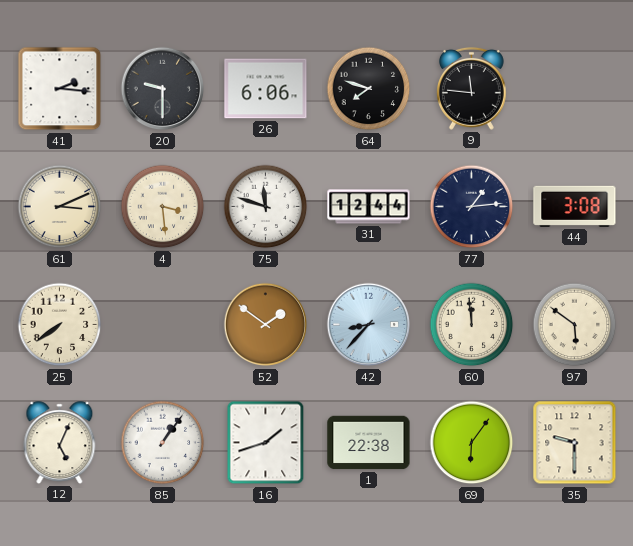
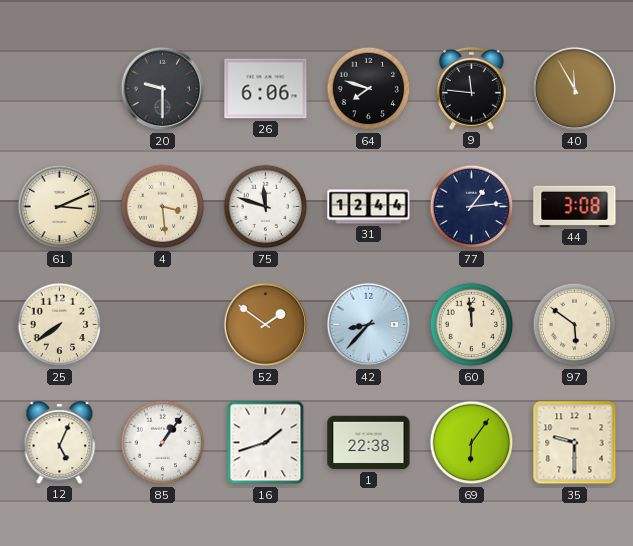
41: 2:16 -> none
40: none -> 11:55
